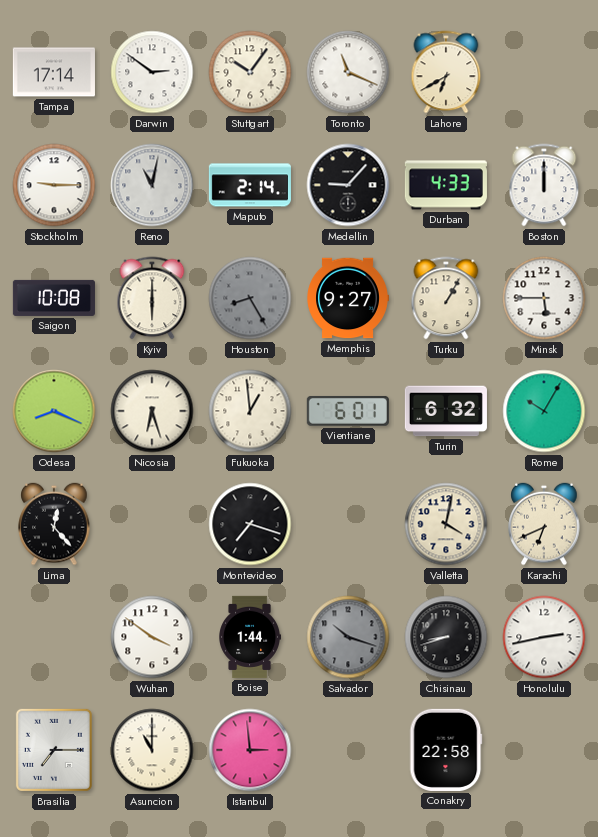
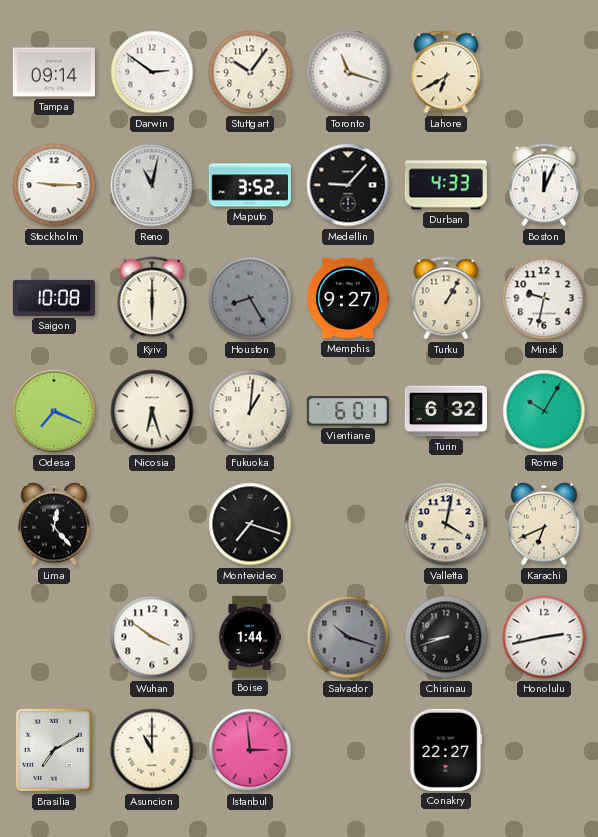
Tampa: 17:14 -> 09:14
Toronto: 11:19 -> 11:18
Maputo: 2:14 -> 3:52
Boston: 12:00 -> 12:04
Minsk: 5:45 -> 9:32
Odesa: 8:19 -> 7:19
Fukuoka: 12:59 -> 1:01
Brasilia: 7:15 -> 7:10
Conakry: 22:58 -> 22:27
